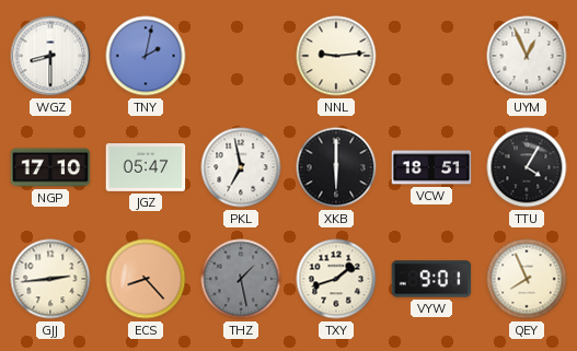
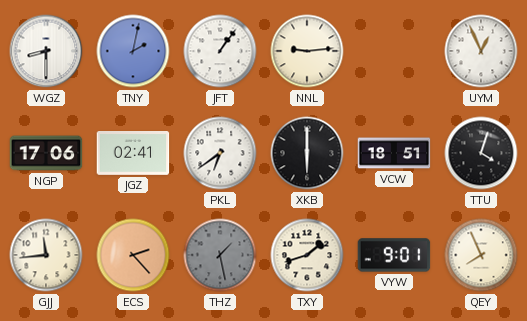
JFT: none -> 1:06
NGP: 17:10 -> 17:06
JGZ: 05:47 -> 02:41
PKL: 6:58 -> 6:39
TTU: 4:05 -> 4:03
GJJ: 2:44 -> 11:44
ECS: 8:23 -> 2:23
